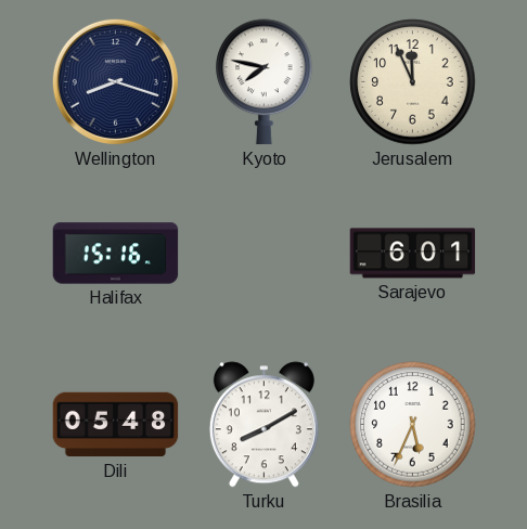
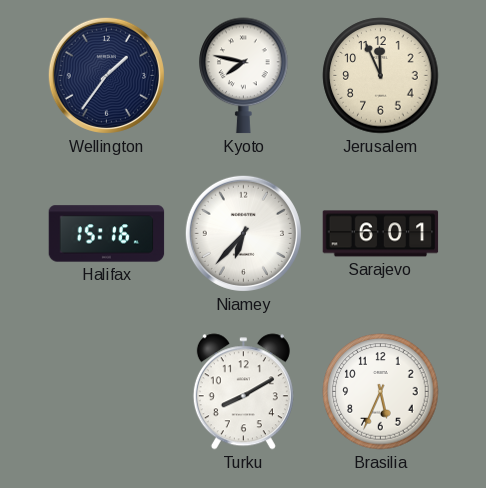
Wellington: 8:18 -> 1:36
Niamey: none -> 6:37
Dili: 05:48 -> none
